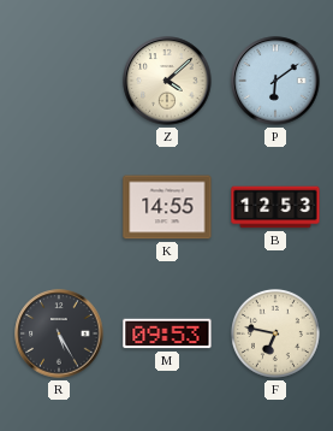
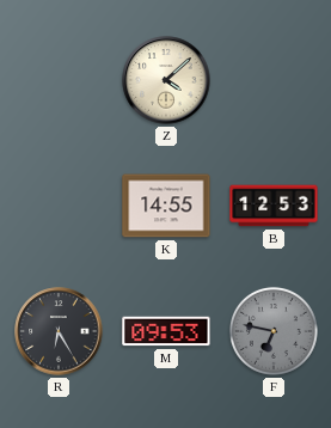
P: 6:09 -> none
R: 5:25 -> 6:25
F dial: cream -> grey
